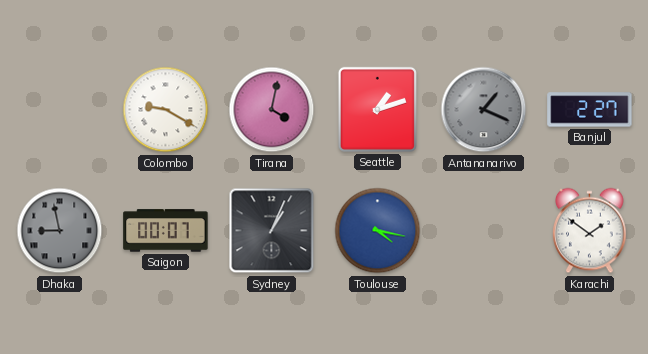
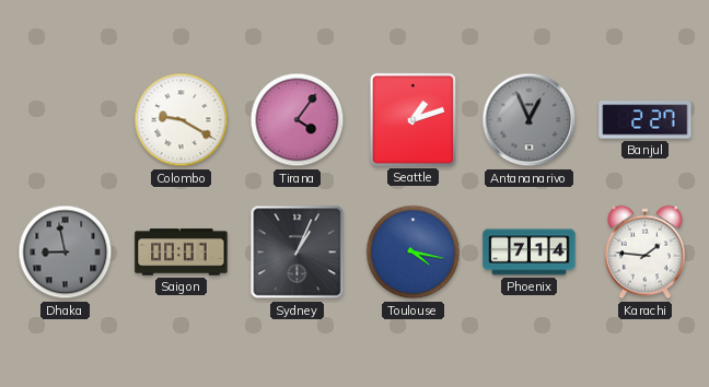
Tirana: 4:02 -> 4:06
Antananarivo: 1:19 -> 12:56
Phoenix: none -> 7:14
Karachi: 1:51 -> 1:46
